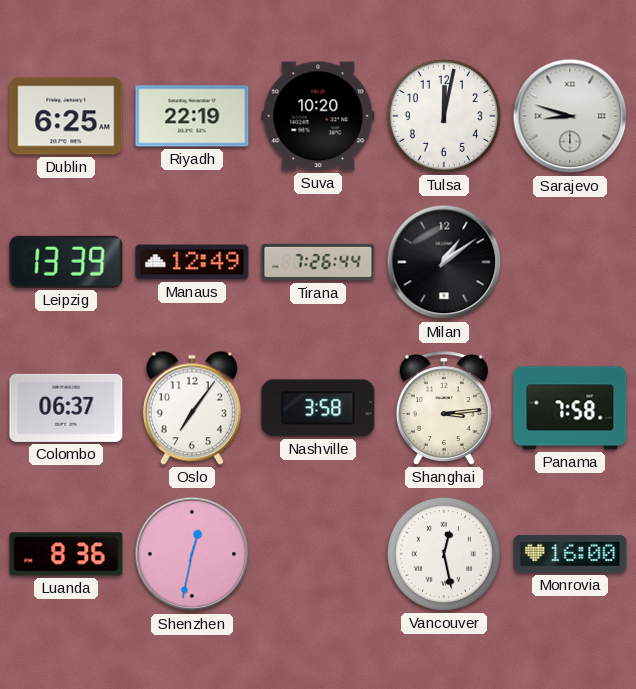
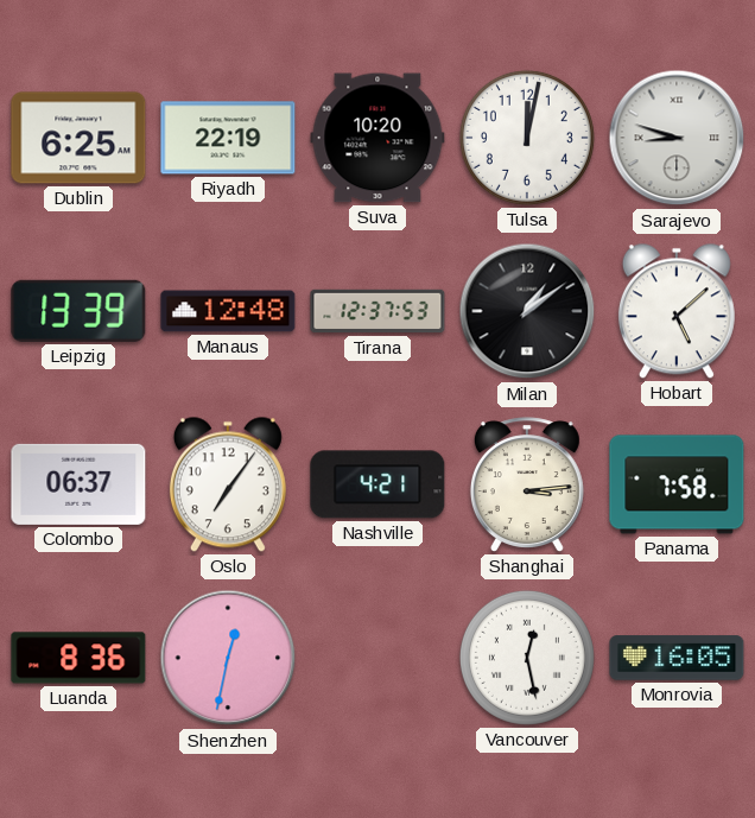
Manaus: 12:49 -> 12:48
Tirana: 7:26 -> 12:37
Hobart: none -> 5:08
Nashville: 3:58 -> 4:21
Monrovia: 16:00 -> 16:05
